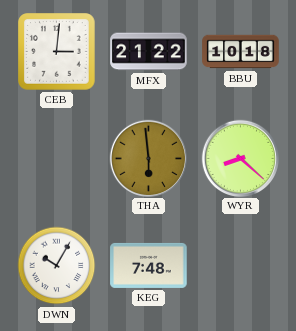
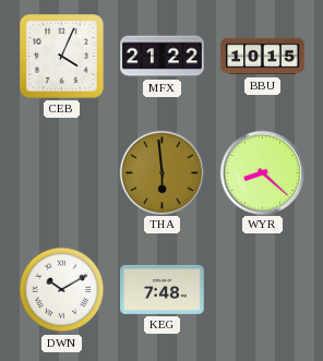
CEB: 3:01 -> 4:04
BBU: 10:18 -> 10:15
DWN: 10:05 -> 10:10
